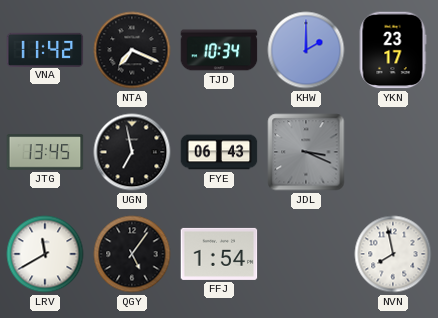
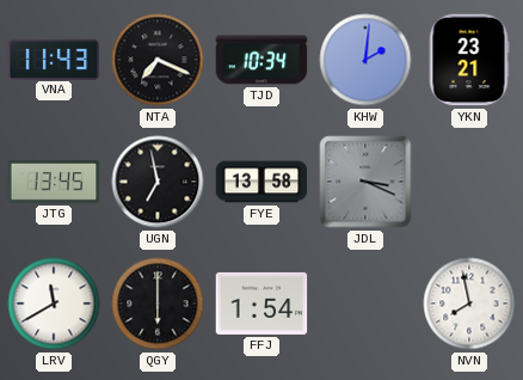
VNA: 11:42 -> 11:43
KHW: 2:00 -> 2:01
YKN: 23:17 -> 23:21
FYE: 06:43 -> 13:58
QGY: 5:06 -> 6:00
